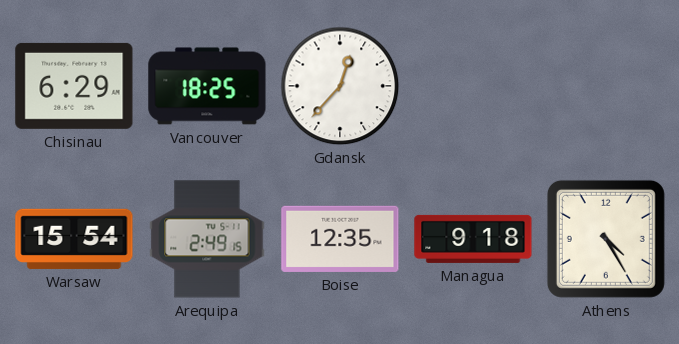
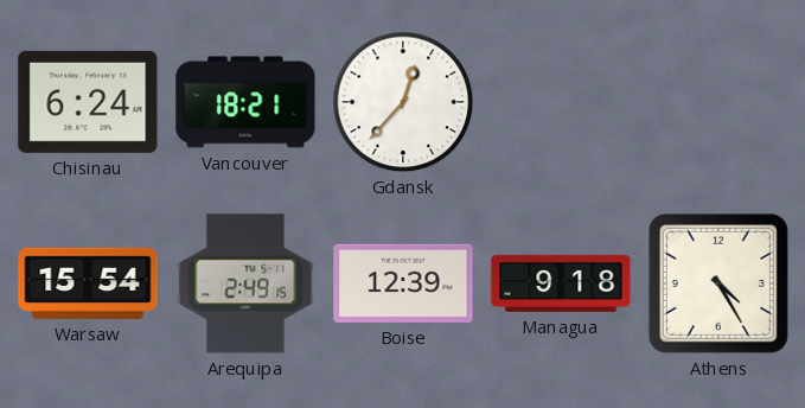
Chisinau: 6:29 -> 6:24
Vancouver: 18:25 -> 18:21
Boise: 12:35 -> 12:39
